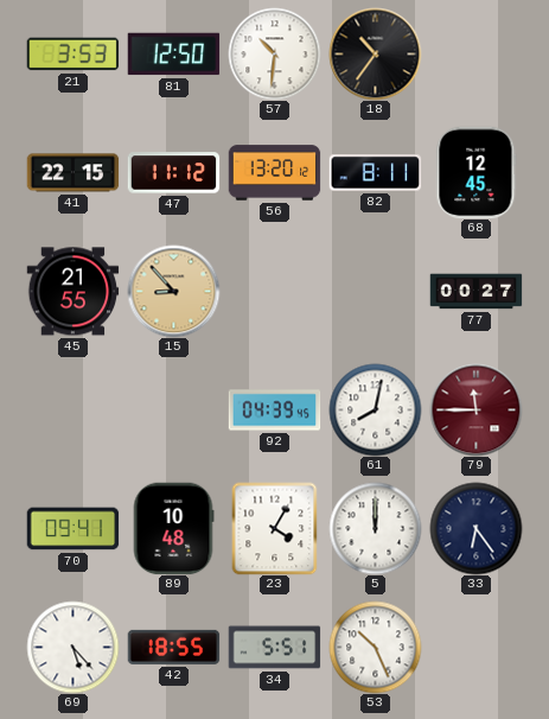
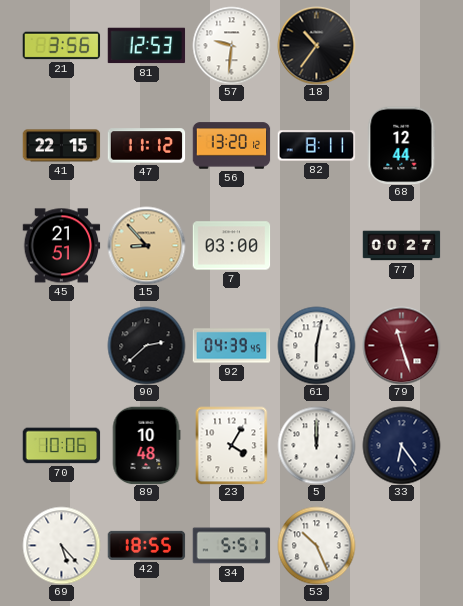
21: 3:53 -> 3:56
81: 12:50 -> 12:53
57: 10:31 -> 9:31
68: 12:45 -> 12:44
45: 21:55 -> 21:51
7: none -> 03:00
90: none -> 2:38
61: 8:02 -> 6:02
79: 11:45 -> 11:27
70: 09:41 -> 10:06
